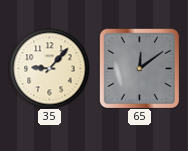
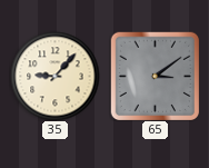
65: 12:09 -> 3:09
